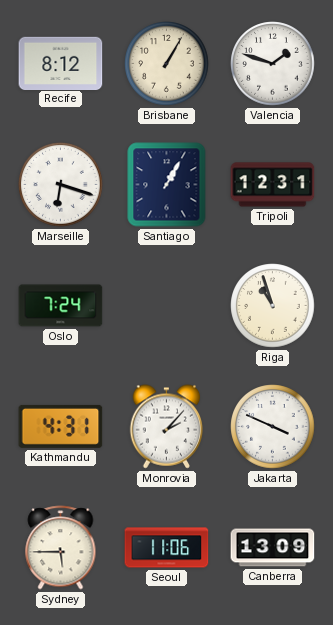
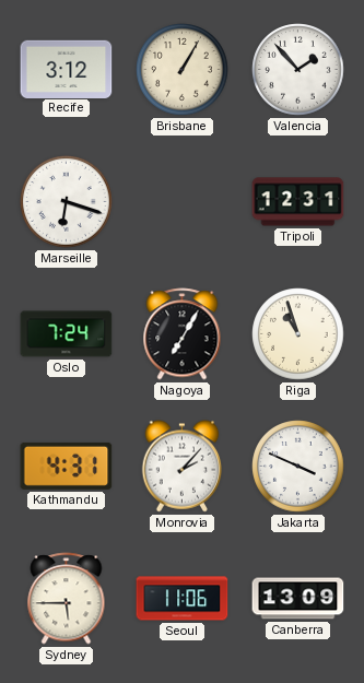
Recife: 8:12 -> 3:12
Valencia: 1:48 -> 1:53
Santiago: 1:05 -> none
Nagoya: none -> 7:05
